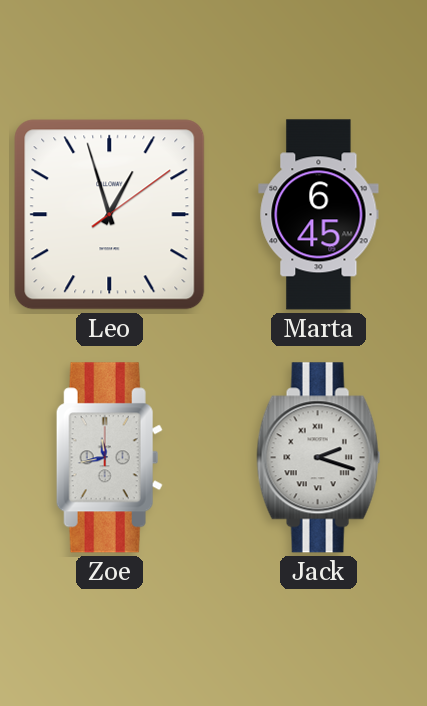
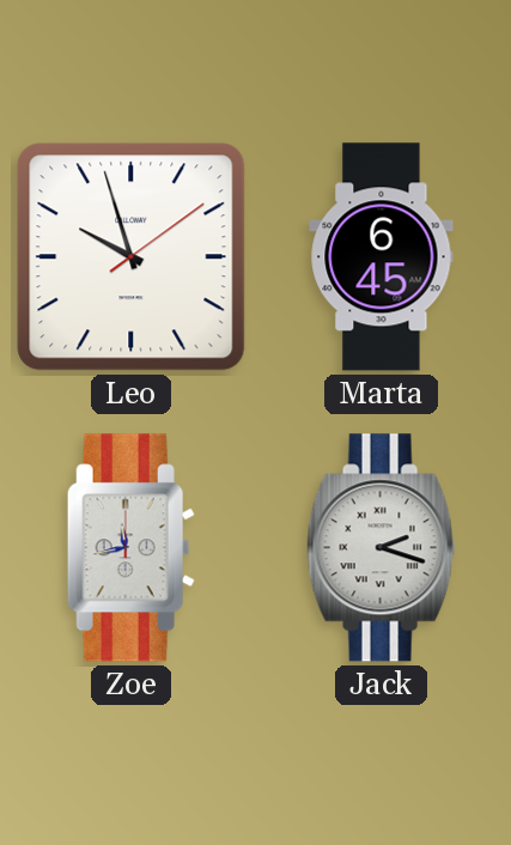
Leo: 12:57 -> 9:57
